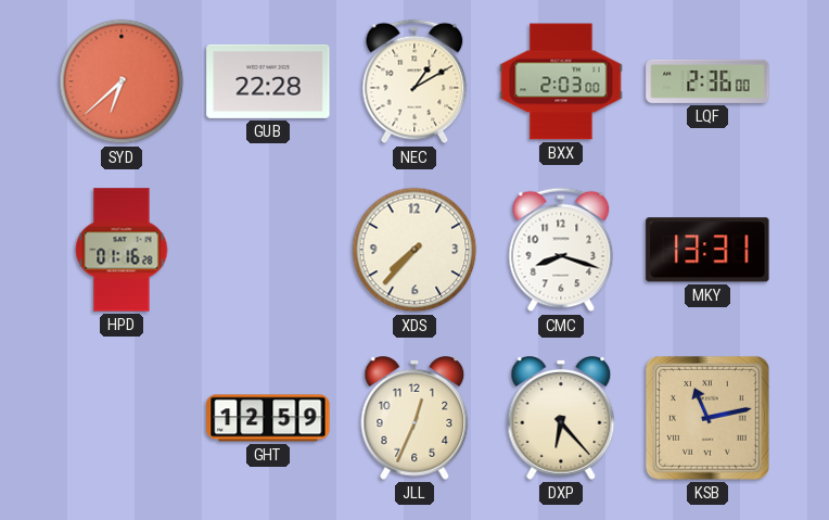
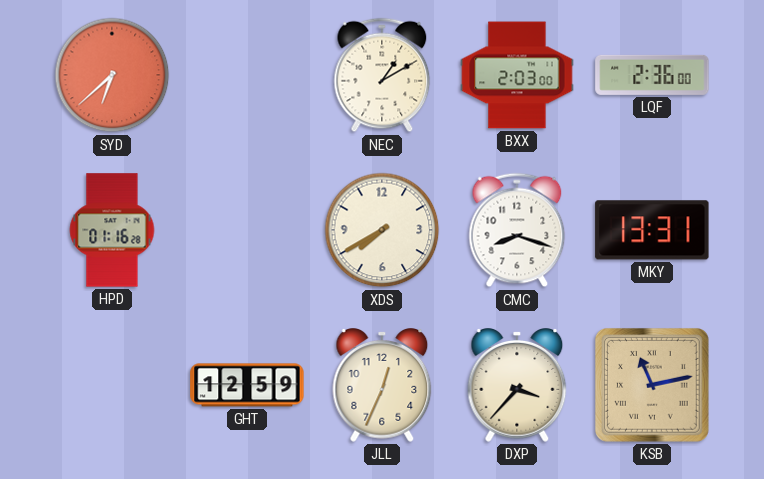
GUB: 22:28 -> none
XDS: 7:37 -> 7:40
DXP: 6:23 -> 3:37
